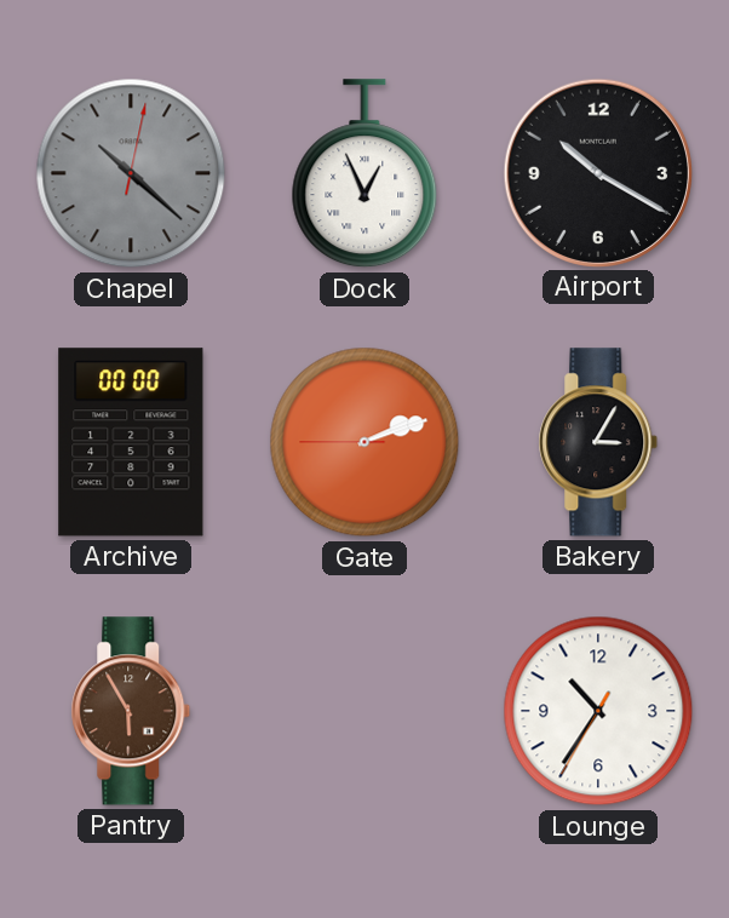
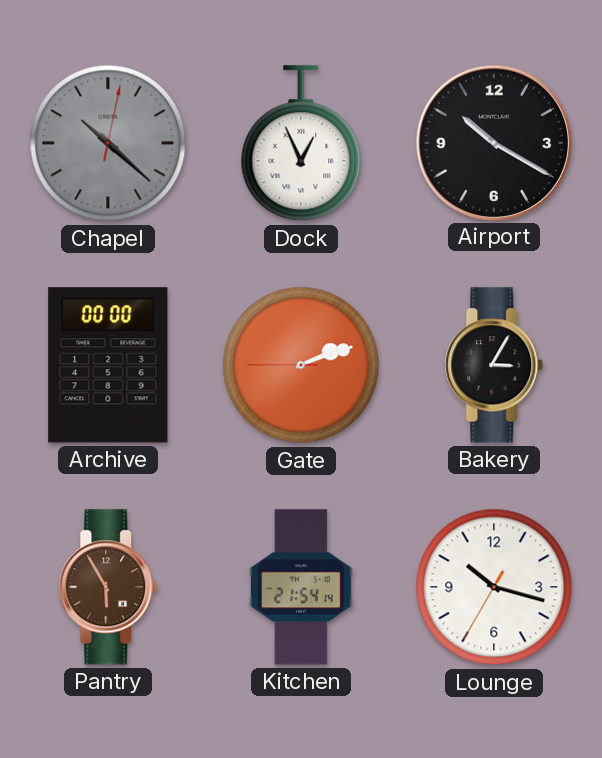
Kitchen: none -> 21:54
Lounge: 10:35 -> 10:17
